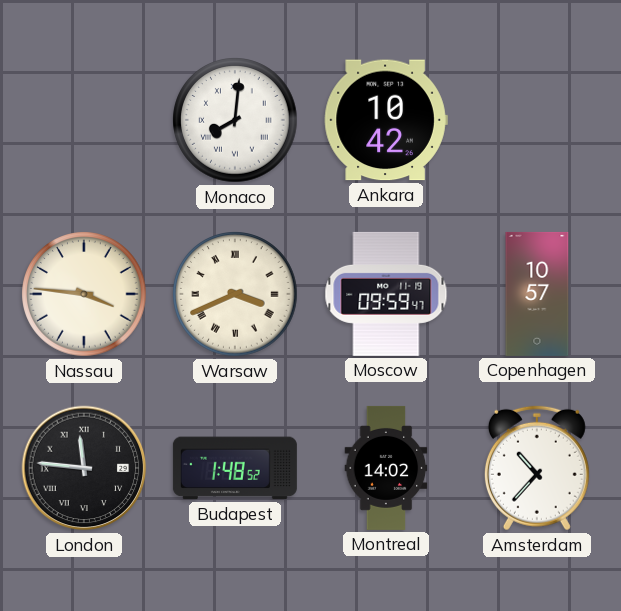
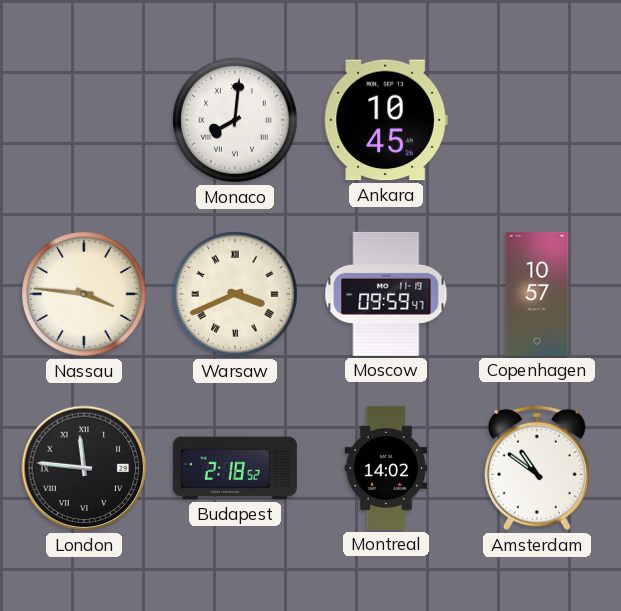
Ankara: 10:42 -> 10:45
Budapest: 1:48 -> 2:18
Amsterdam: 10:37 -> 10:51
